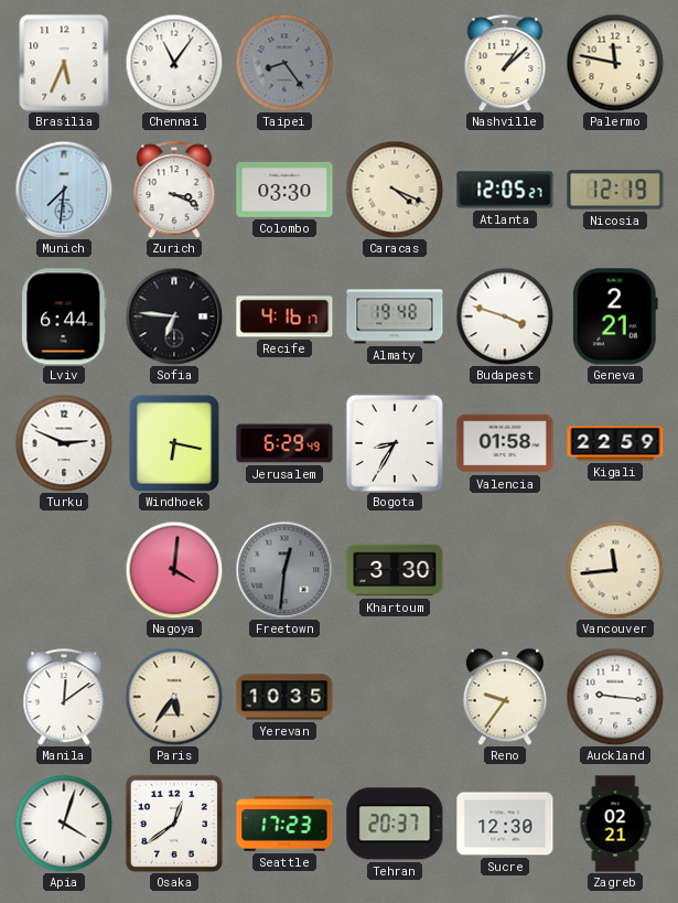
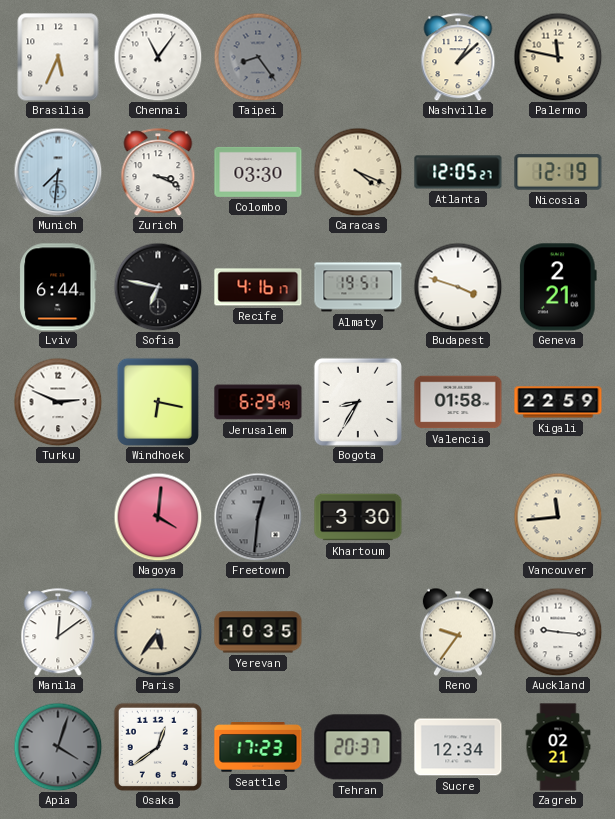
Sofia: 6:46 -> 6:47
Almaty: 19:48 -> 19:51
Apia dial: white -> grey
Sucre: 12:30 -> 12:34
